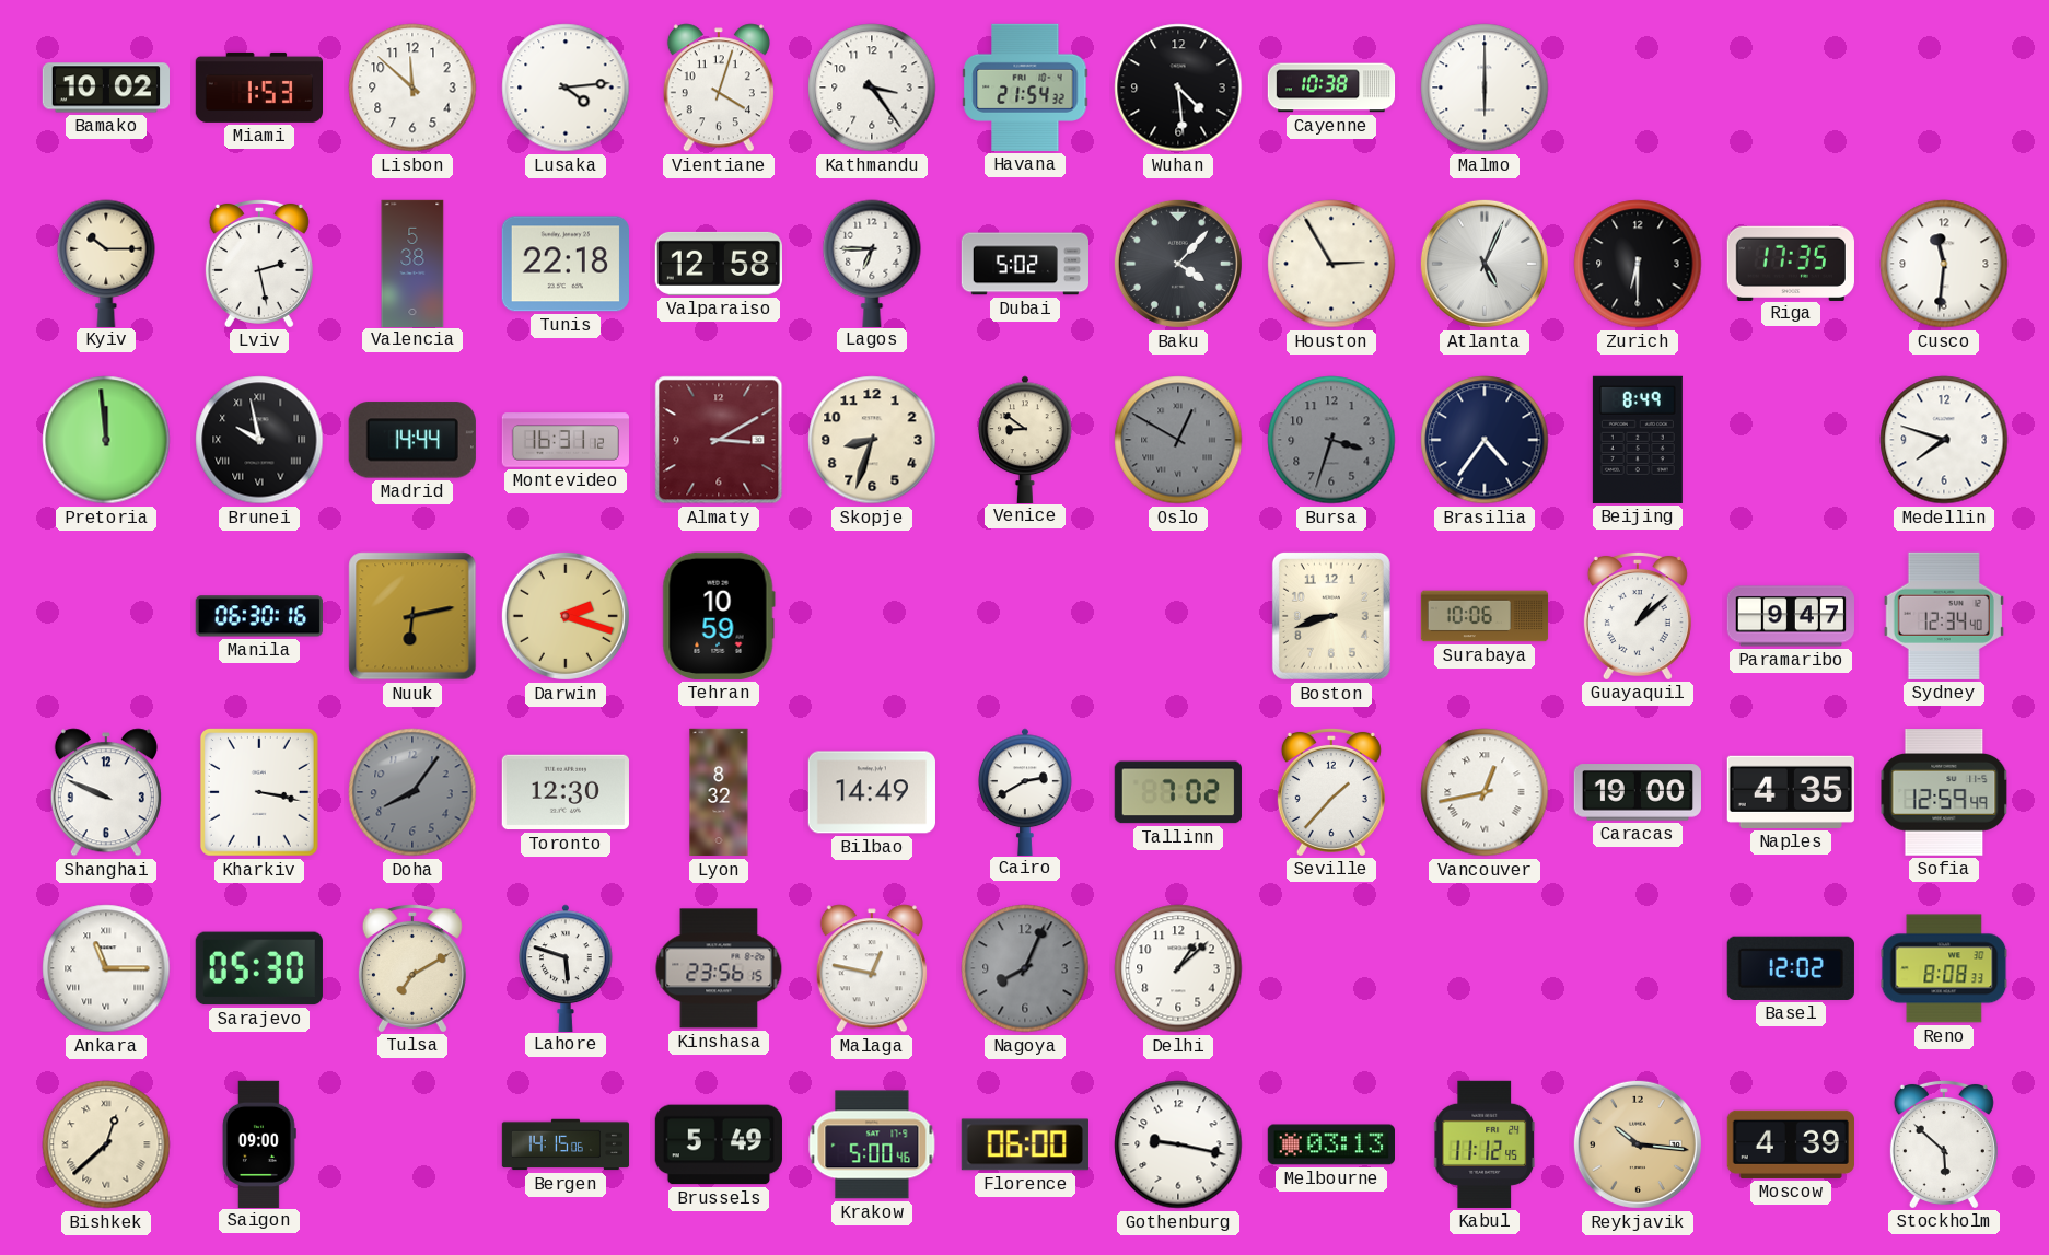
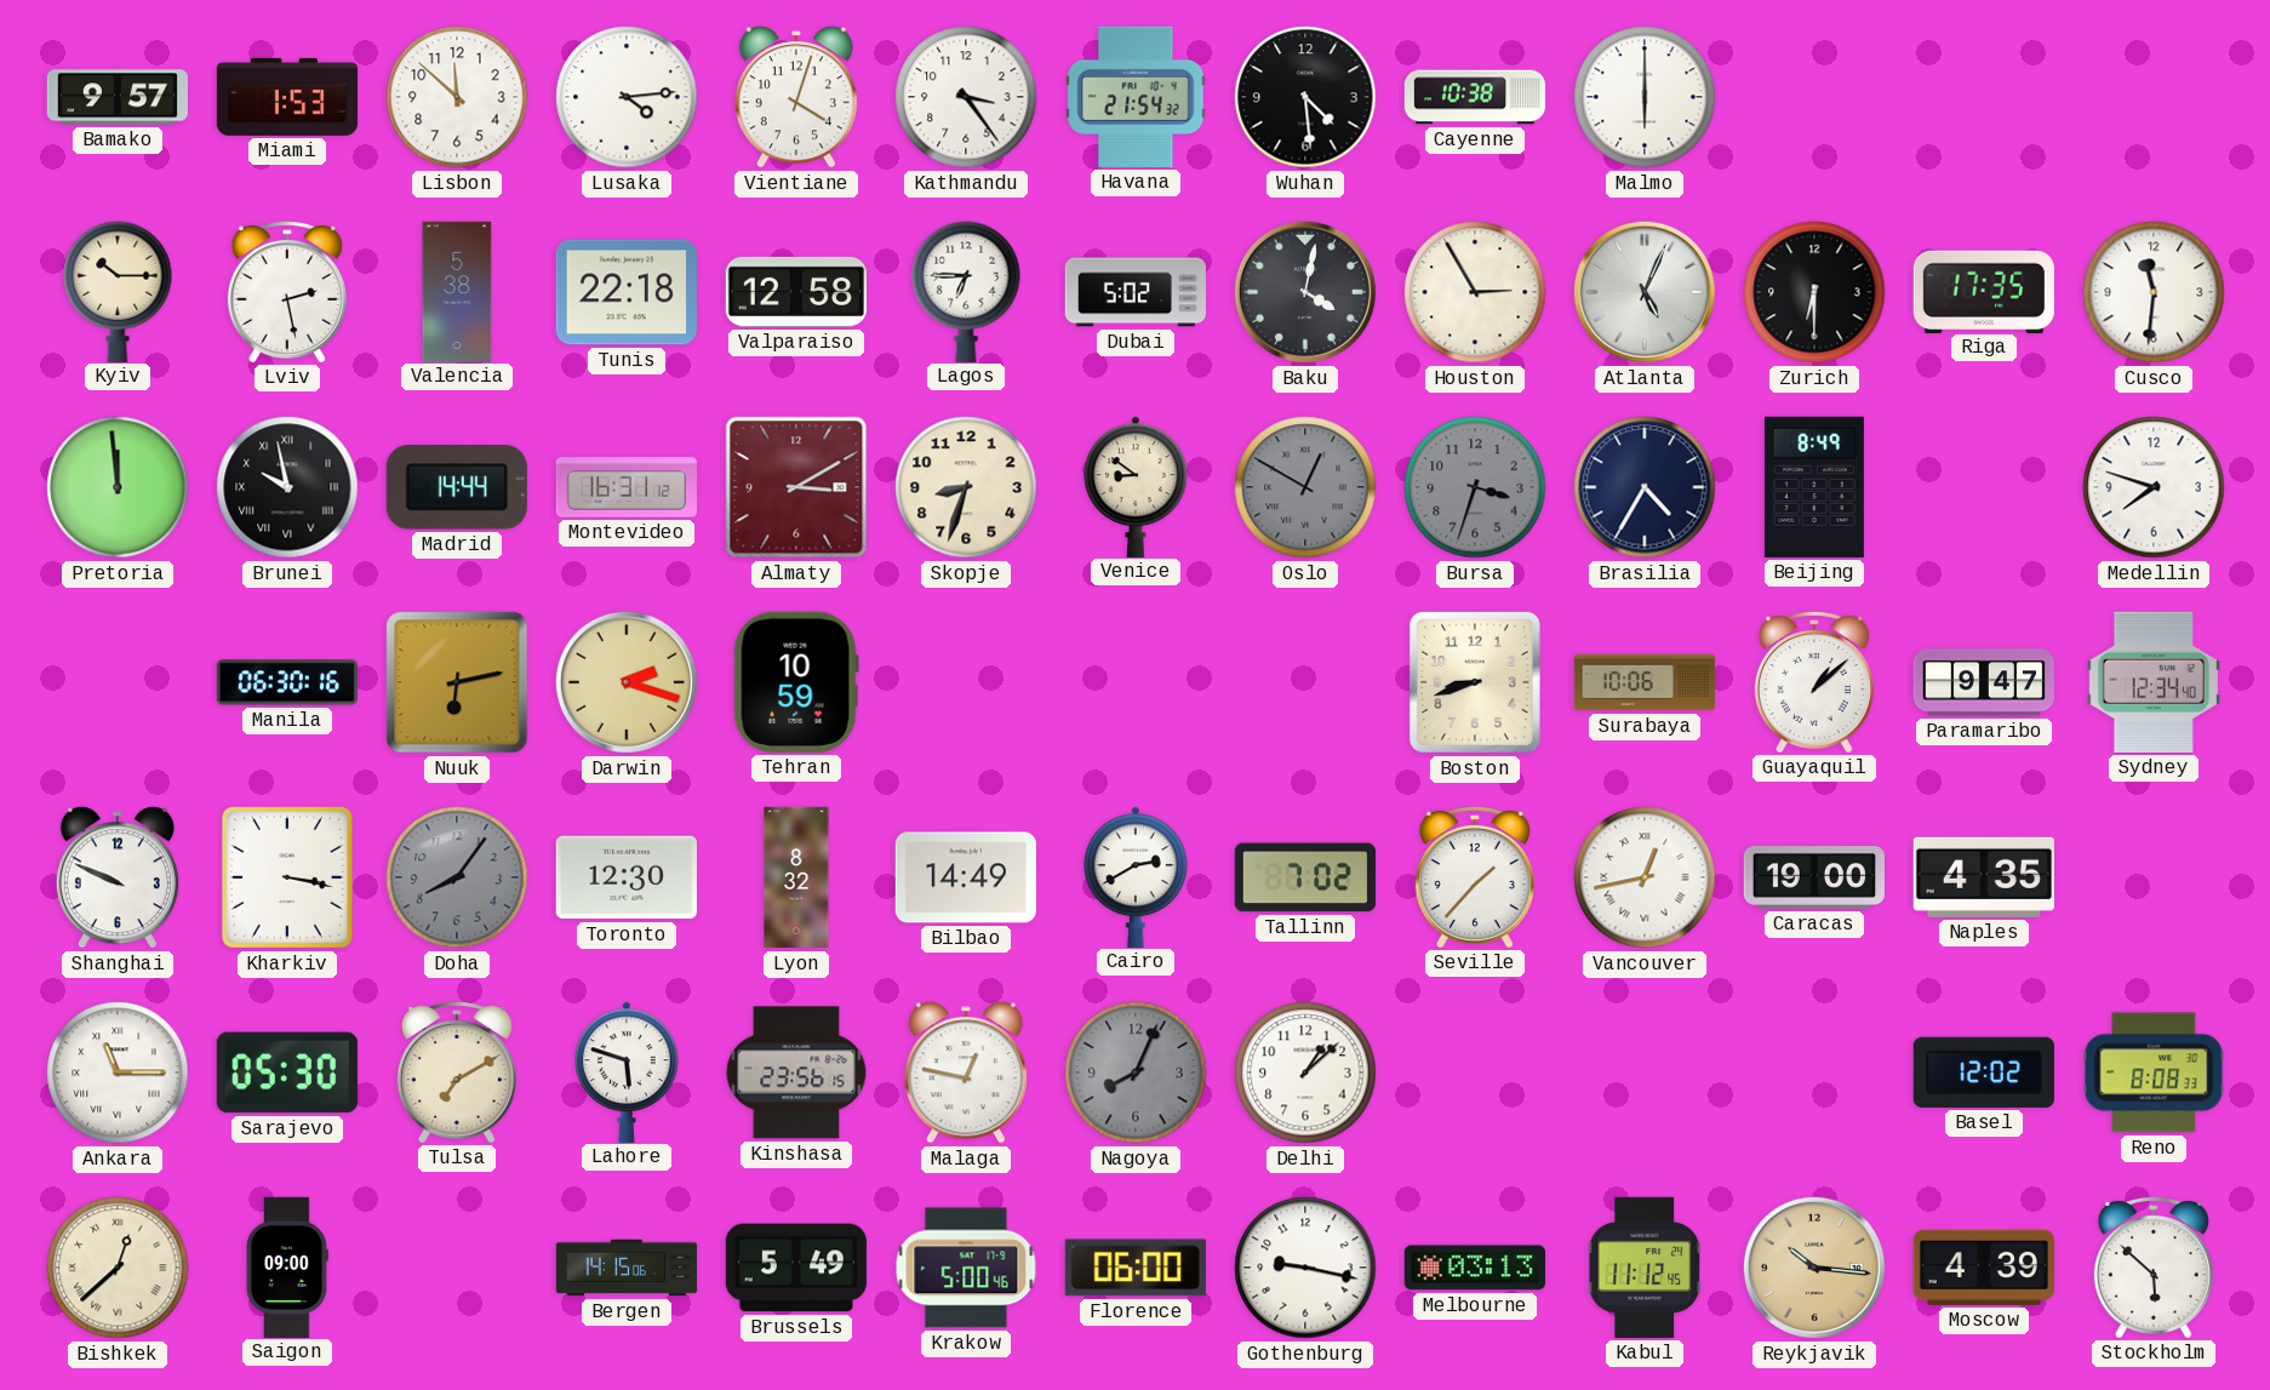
Bamako: 10:02 -> 9:57
Baku: 4:07 -> 4:02
Brasilia: 4:36 -> 4:35
Sofia: 12:59 -> none
